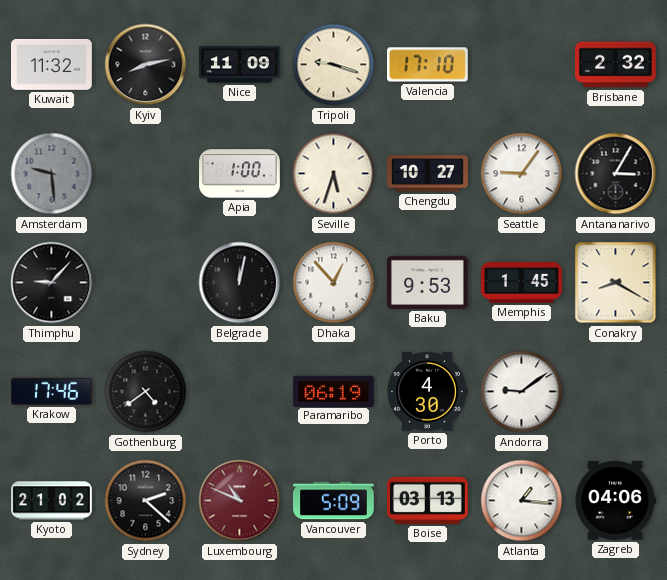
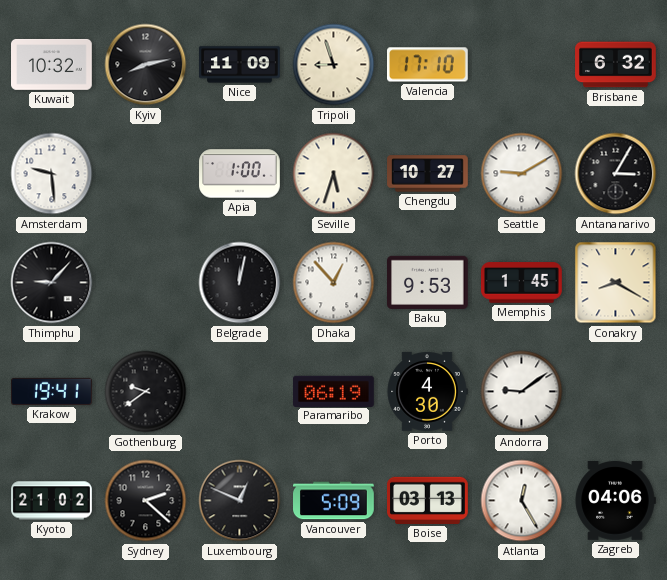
Kuwait: 11:32 -> 10:32
Tripoli: 9:18 -> 8:57
Brisbane: 2:32 -> 6:32
Amsterdam dial: grey -> white
Seattle: 9:06 -> 9:10
Krakow: 17:46 -> 19:41
Gothenburg: 4:39 -> 9:39
Luxembourg: 10:49 -> 12:49
Luxembourg dial: burgundy -> black
Atlanta: 1:16 -> 12:25
